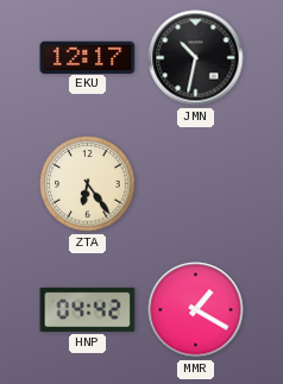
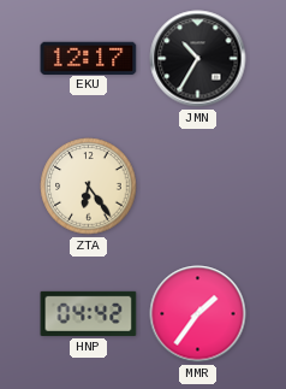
JMN: 10:32 -> 10:35
MMR: 1:20 -> 1:36
